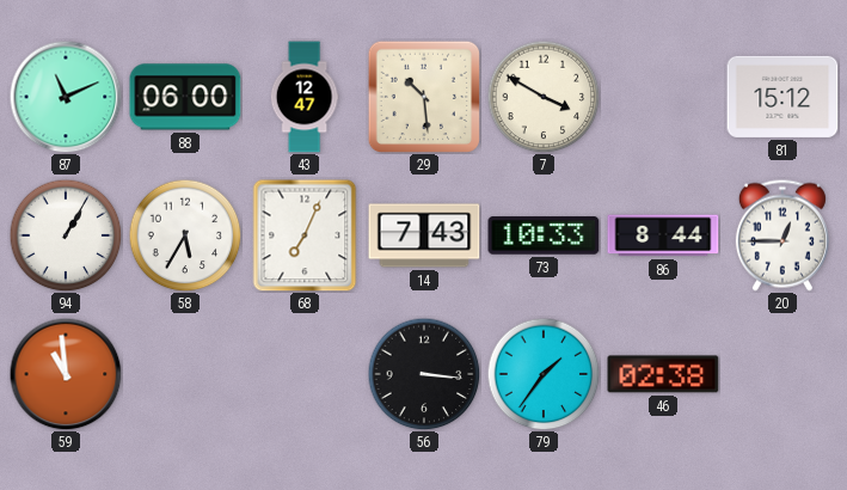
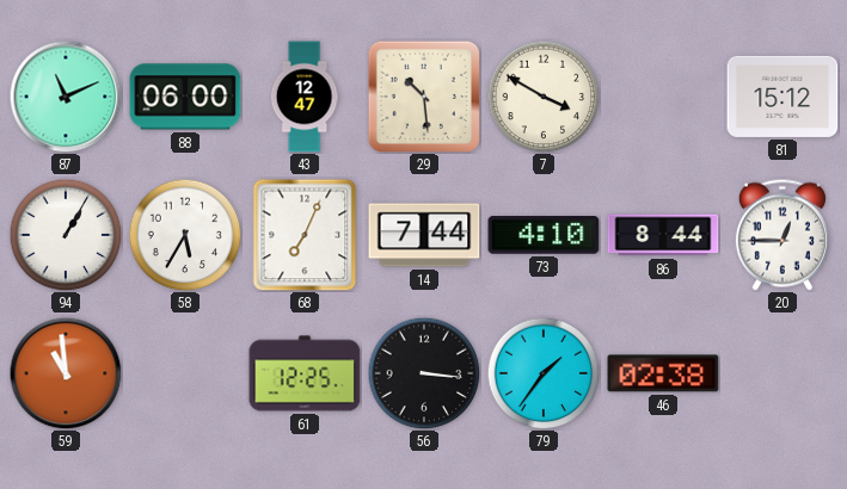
14: 7:43 -> 7:44
73: 10:33 -> 4:10
61: none -> 12:25
